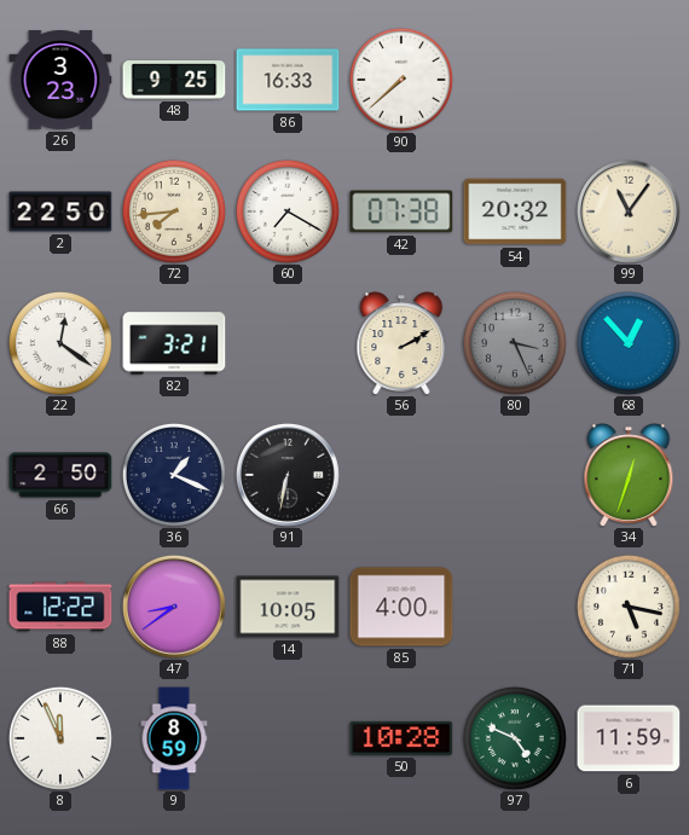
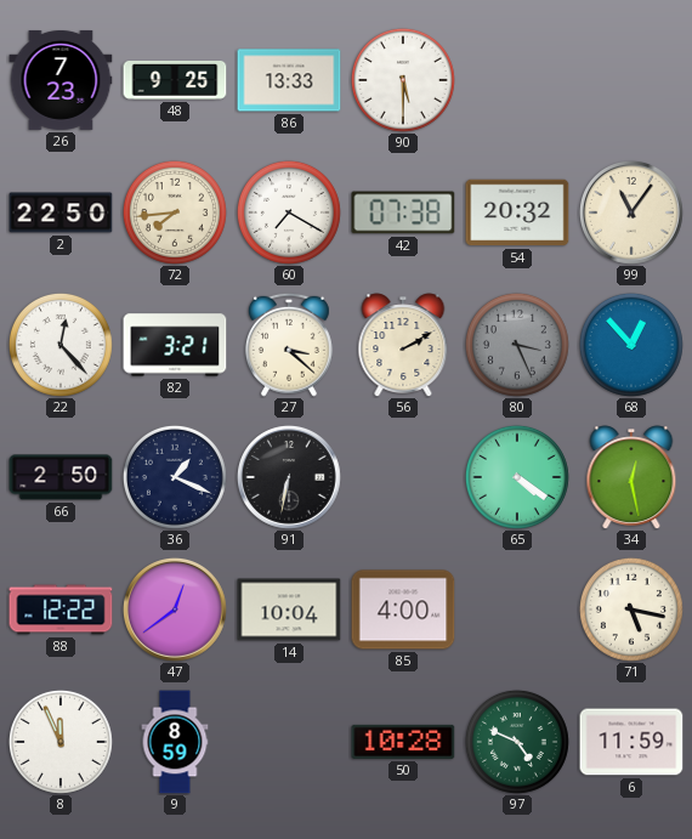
26: 3:23 -> 7:23
86: 16:33 -> 13:33
90: 7:38 -> 5:30
22: 12:21 -> 12:23
27: none -> 3:22
65: none -> 4:21
34: 12:33 -> 12:28
47: 8:39 -> 12:39
14: 10:05 -> 10:04
